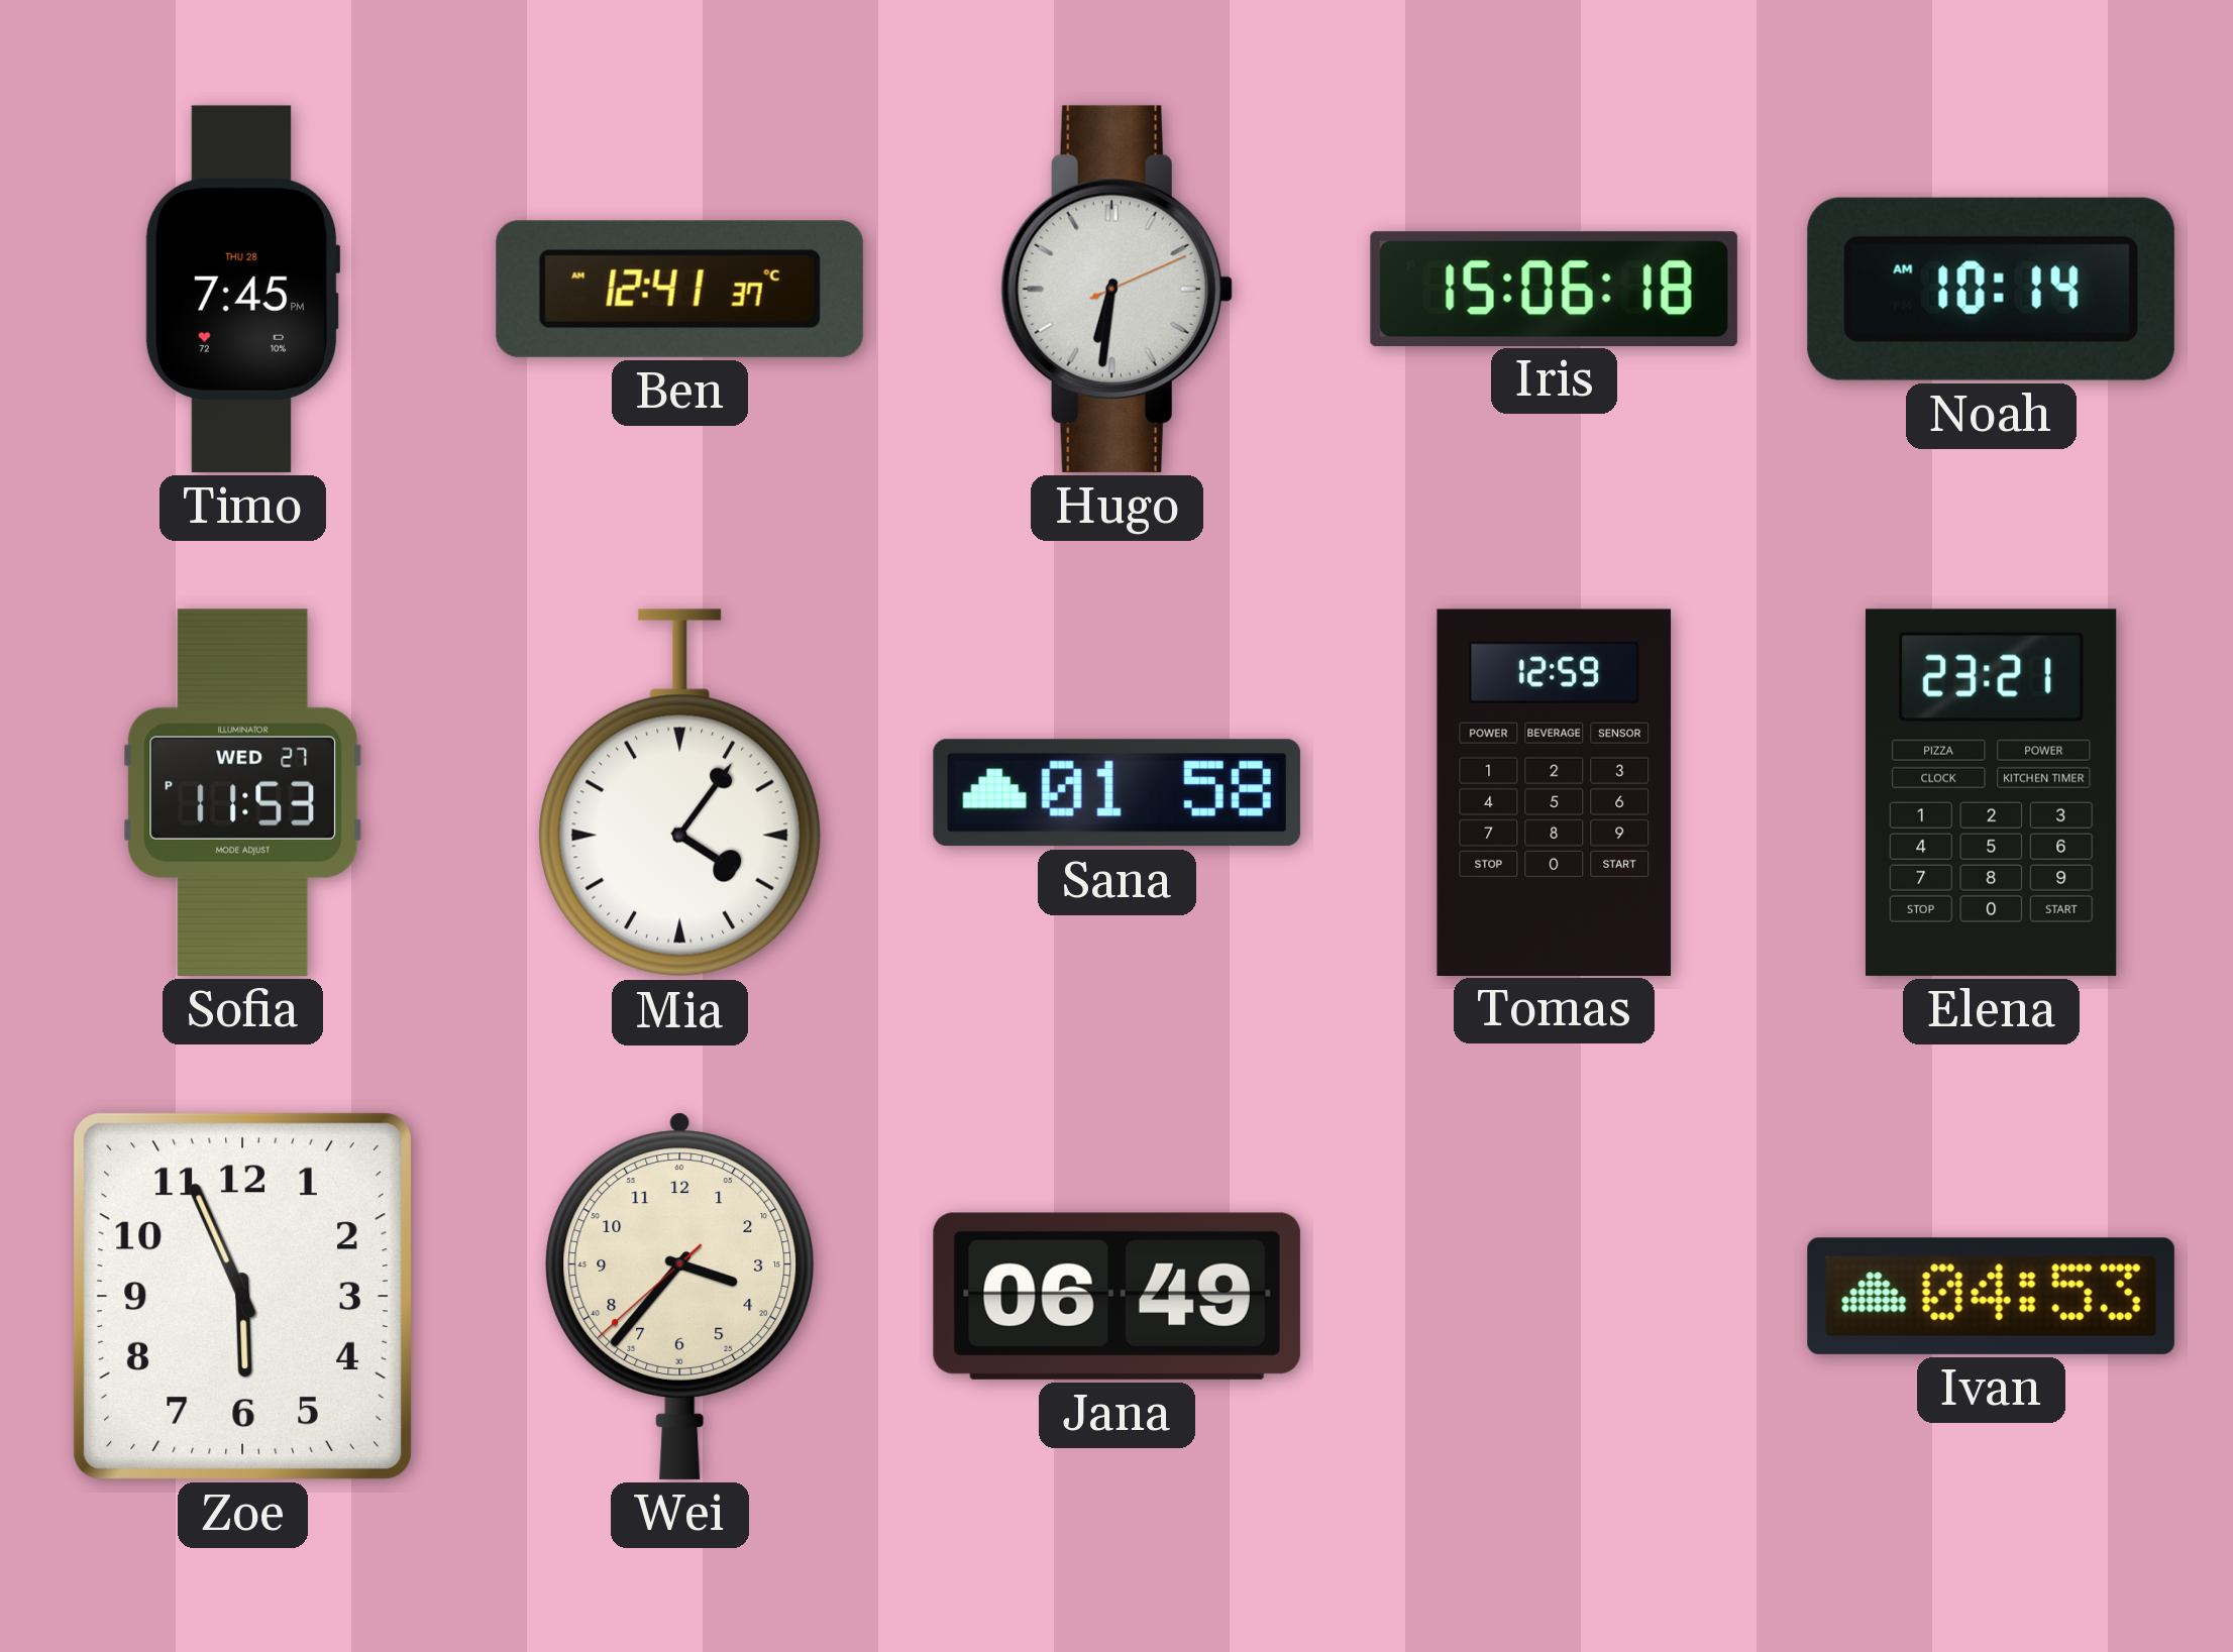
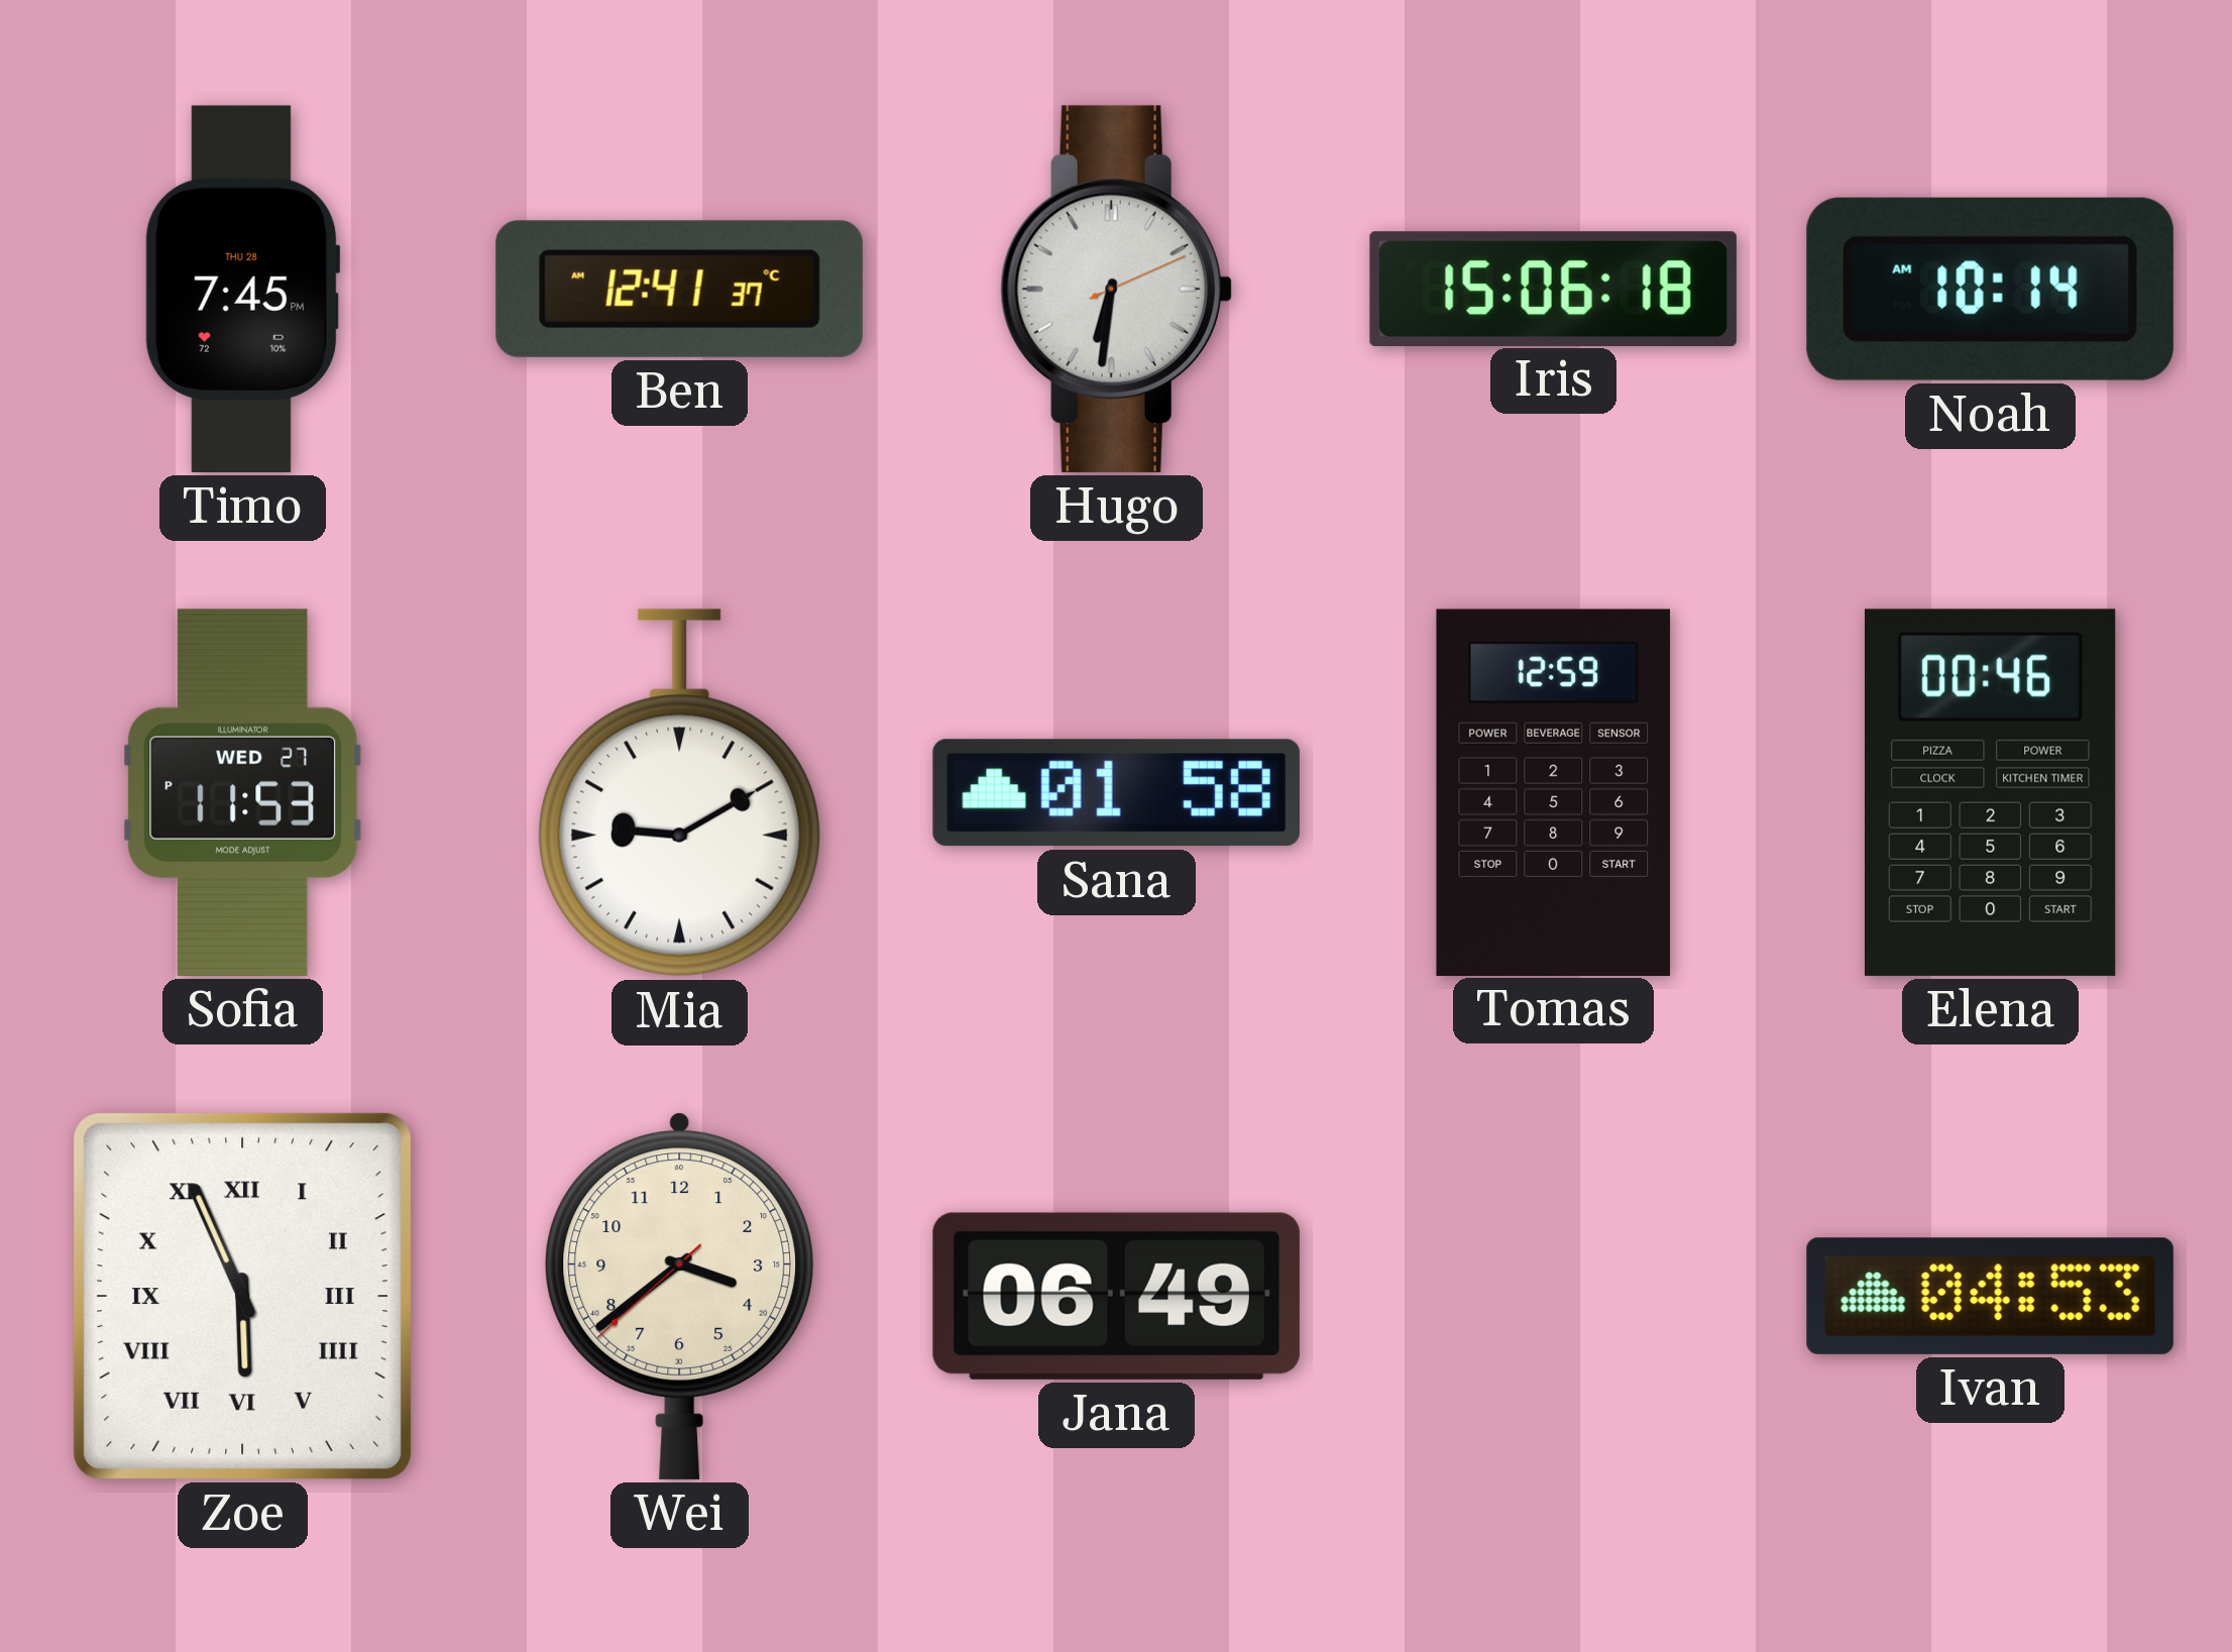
Mia: 4:06 -> 9:10
Elena: 23:21 -> 00:46
Zoe numerals: Arabic -> Roman
Wei: 3:36 -> 3:38
